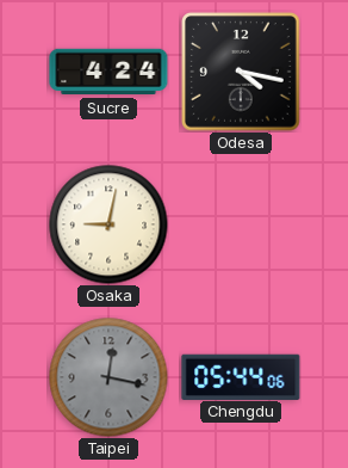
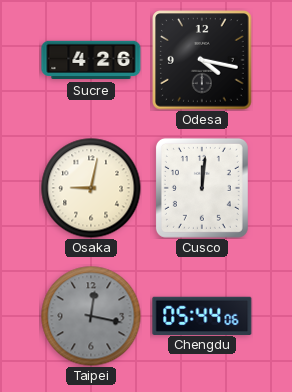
Sucre: 4:24 -> 4:26
Cusco: none -> 12:01
